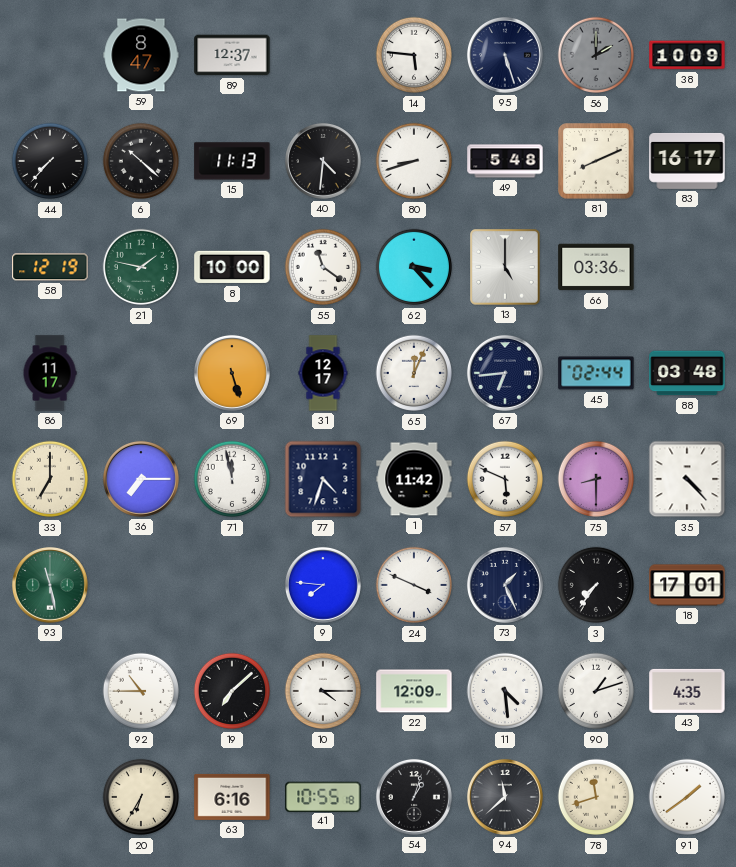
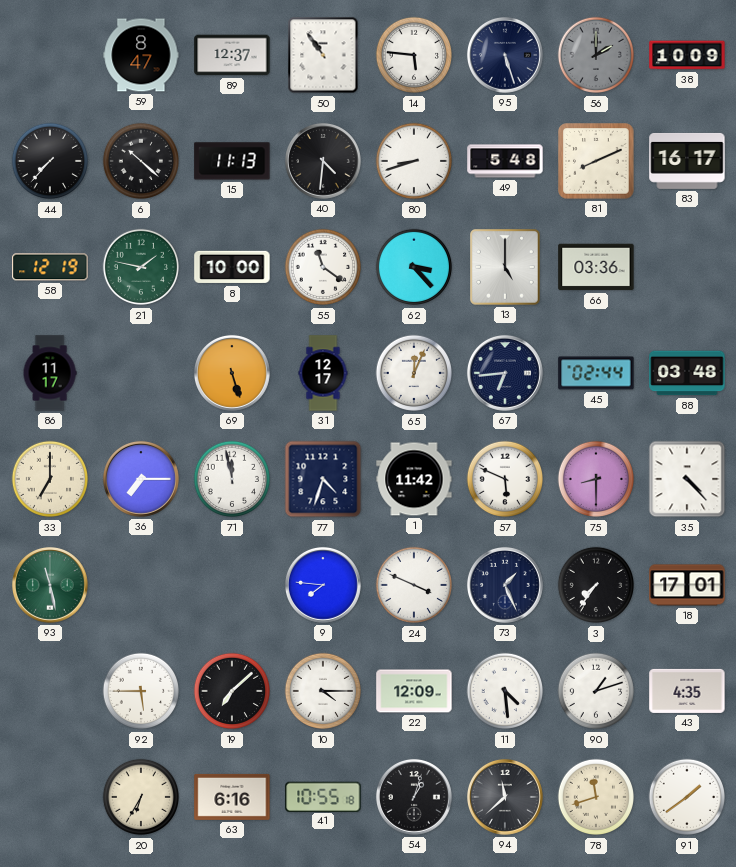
50: none -> 10:54
92: 10:45 -> 5:45
